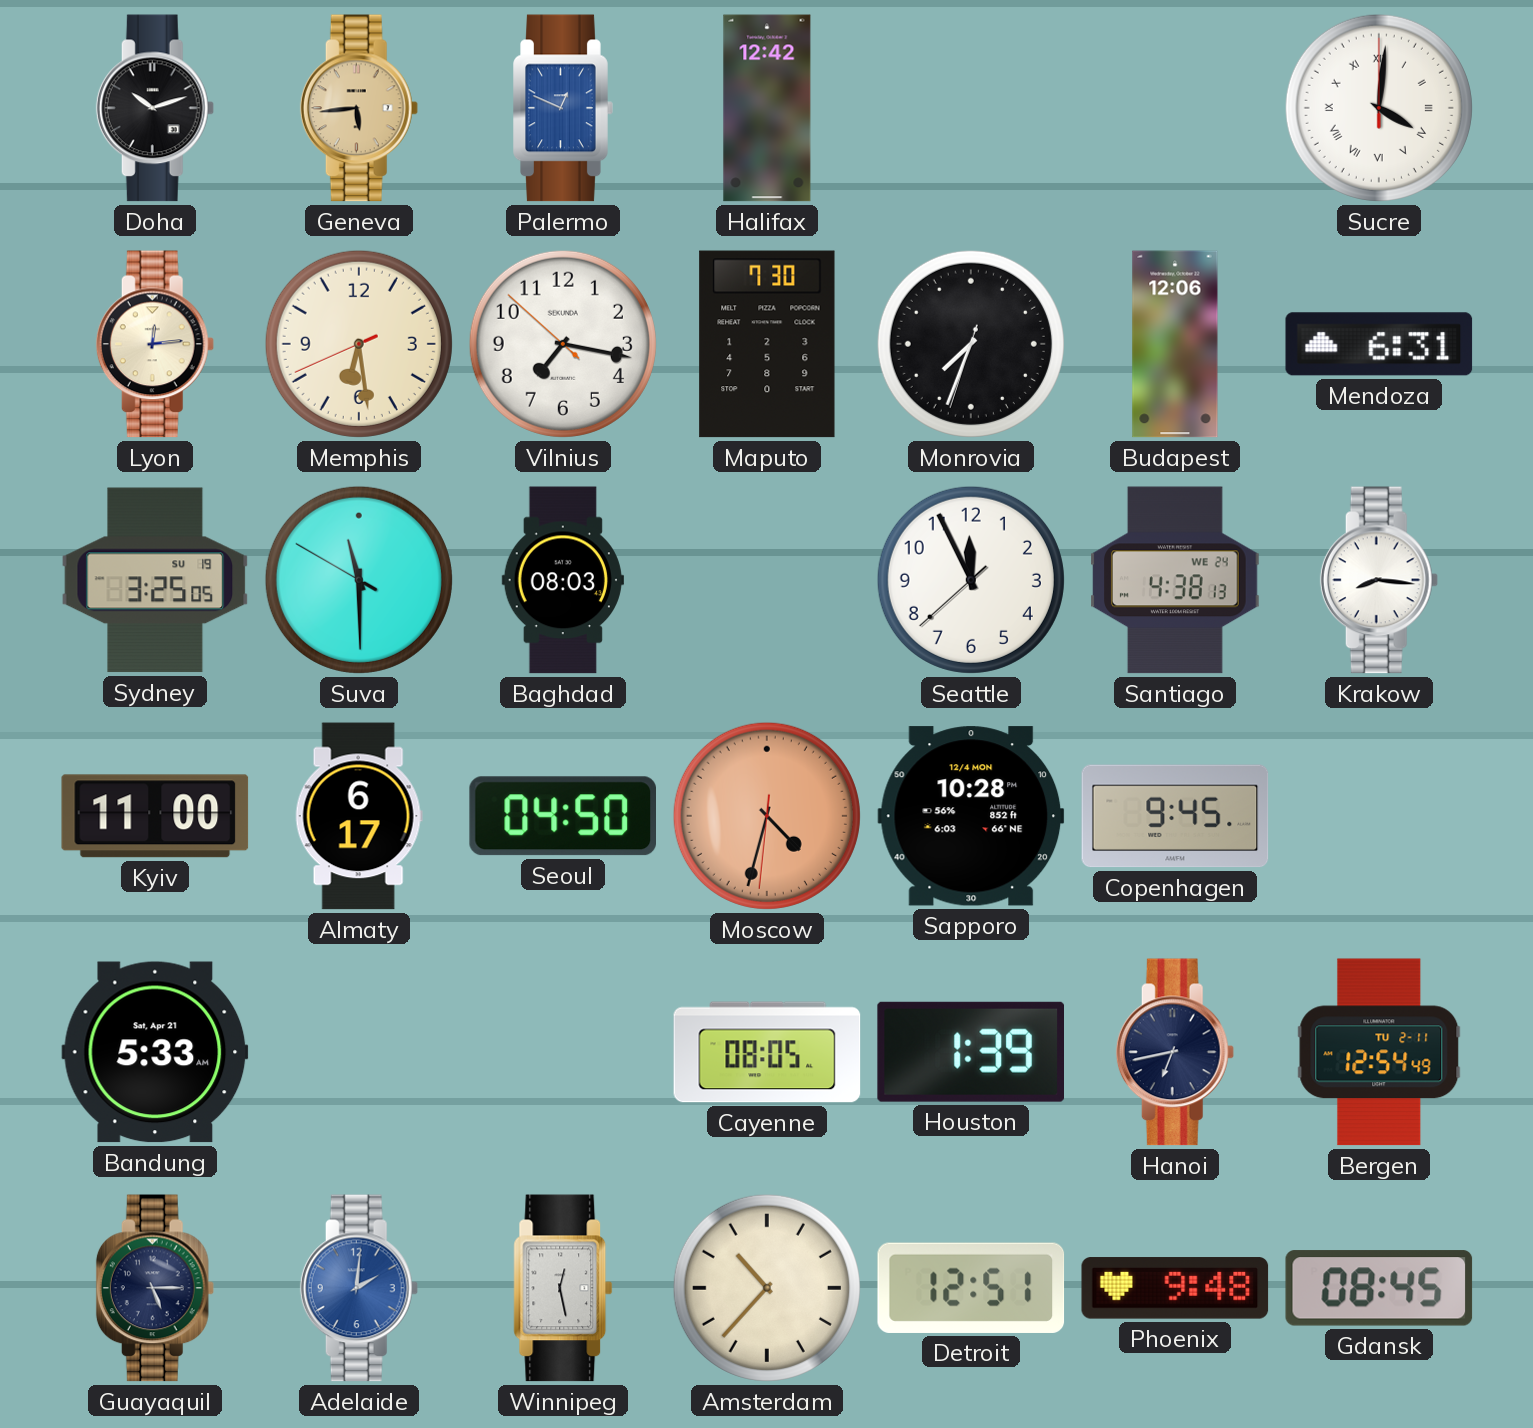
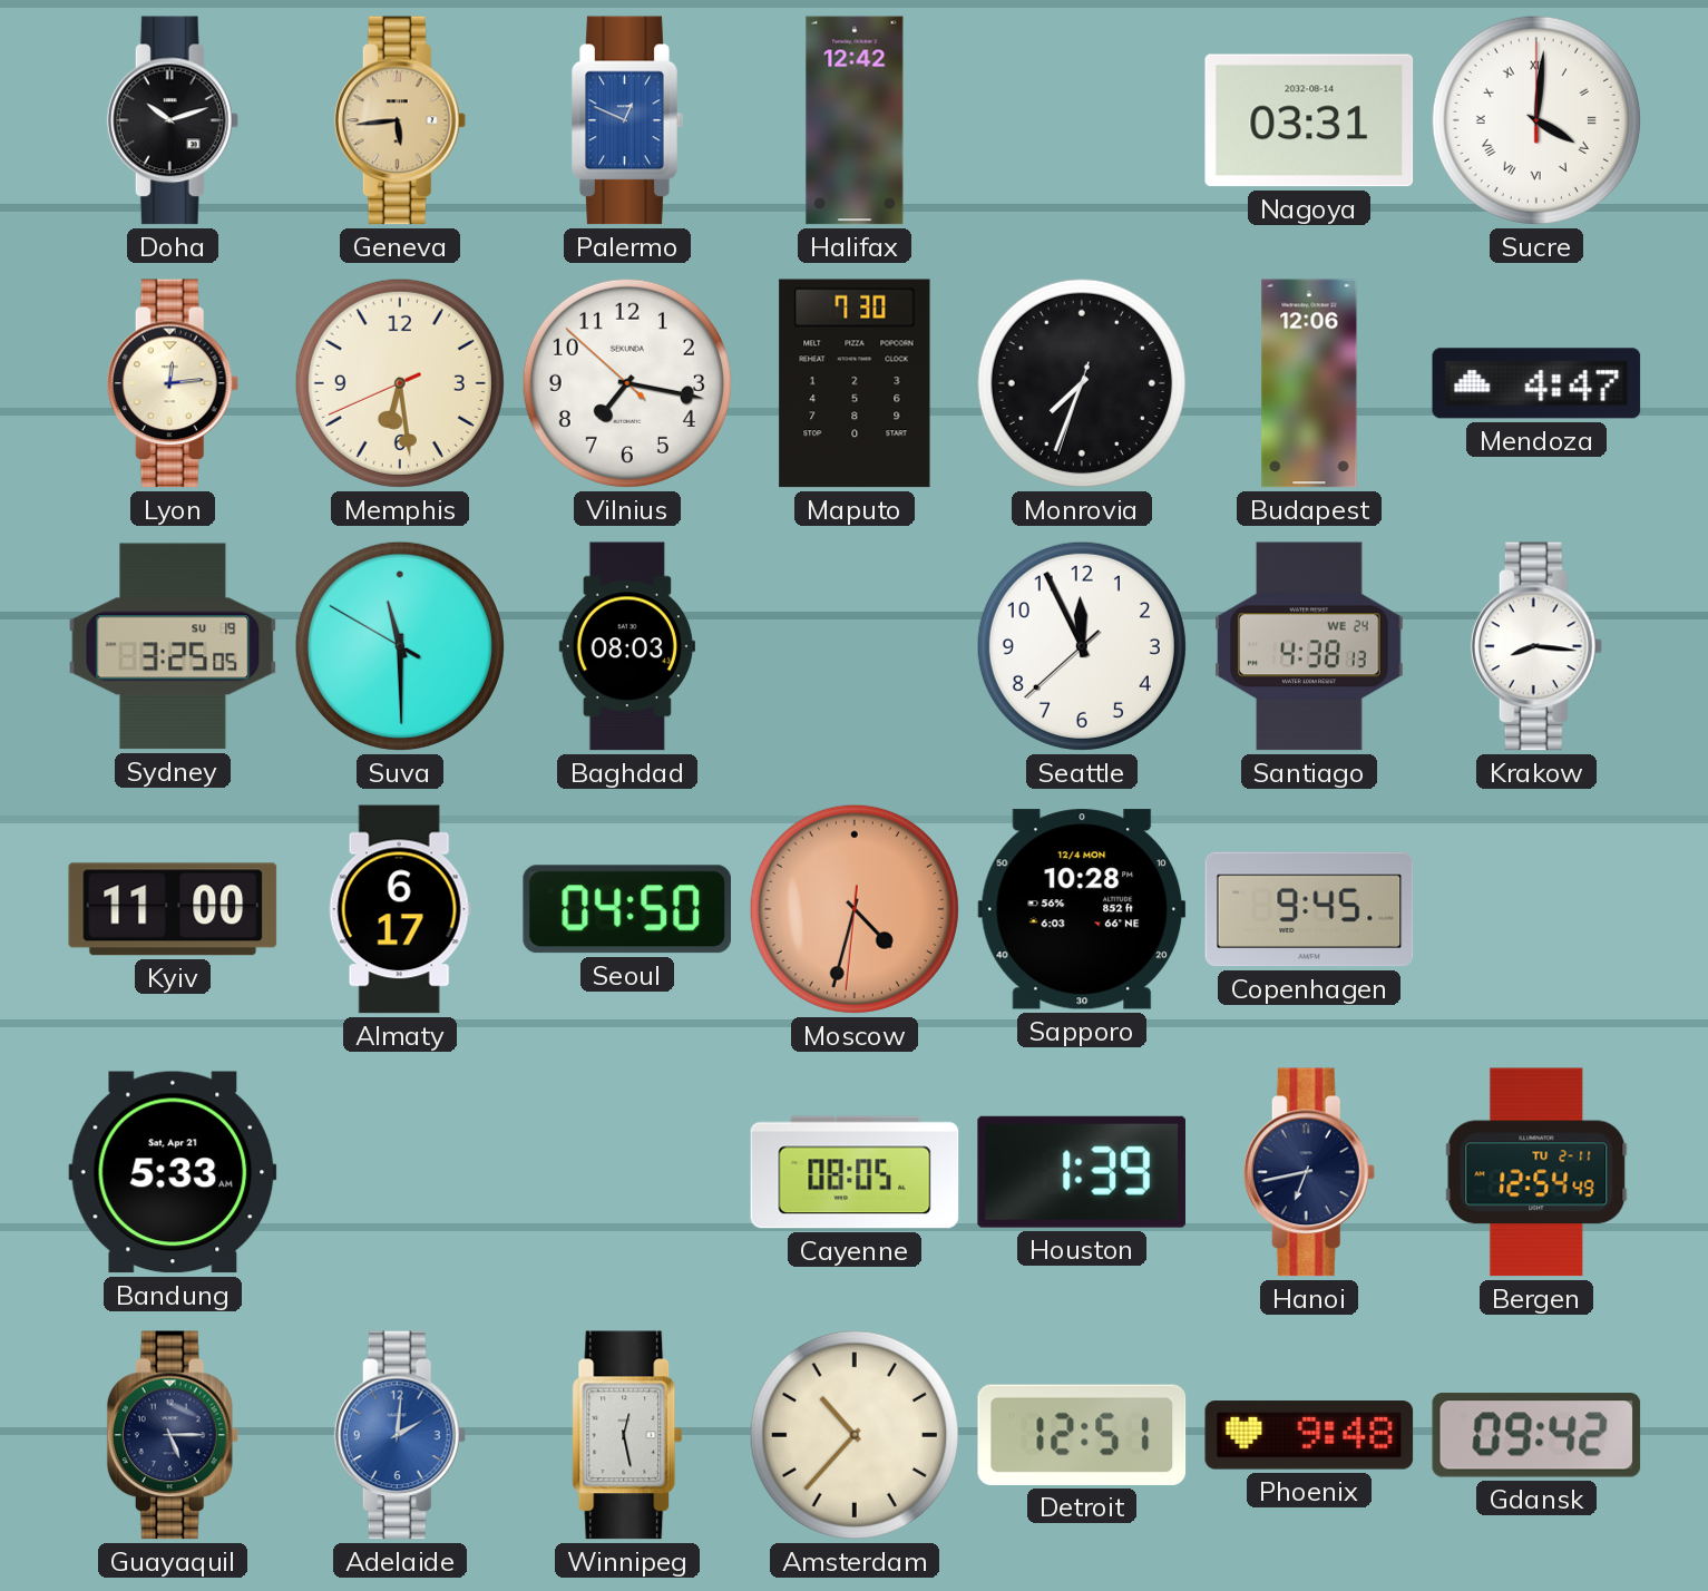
Nagoya: none -> 03:31
Mendoza: 6:31 -> 4:47
Gdansk: 08:45 -> 09:42
